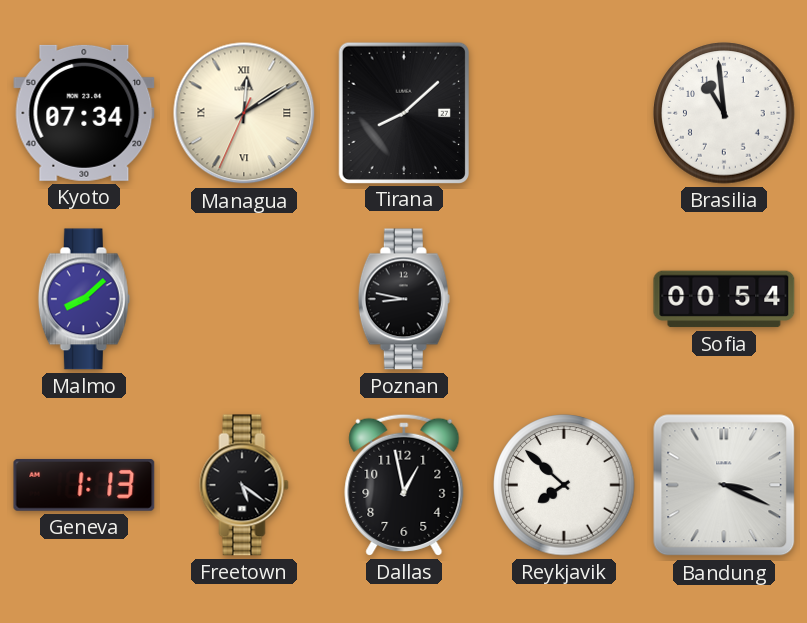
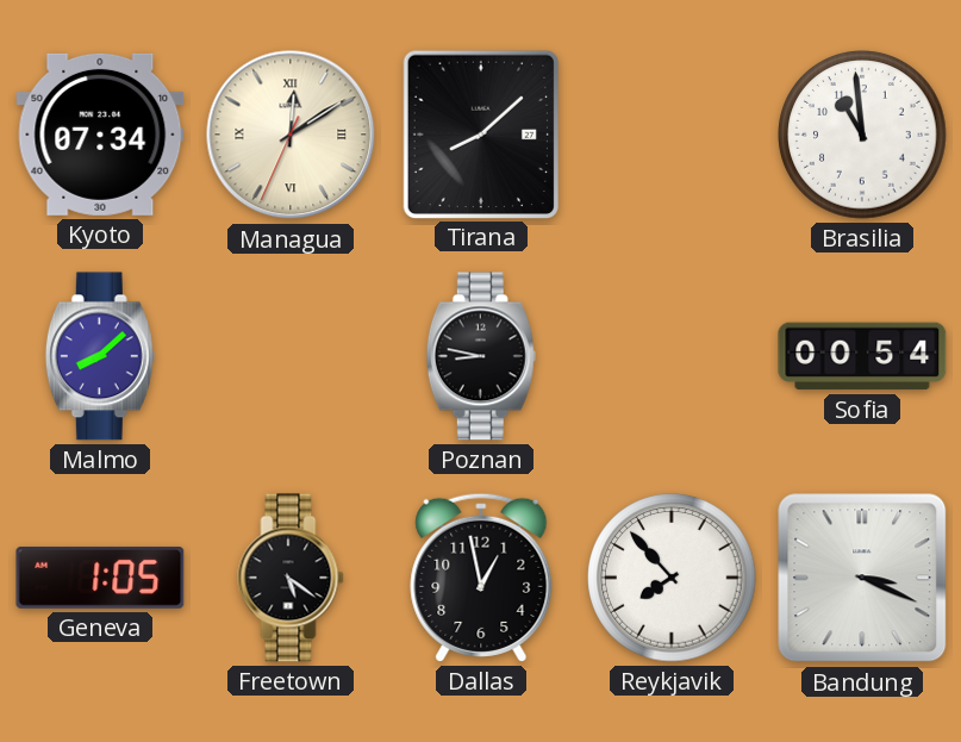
Geneva: 1:13 -> 1:05
Reykjavik: 7:52 -> 7:53
